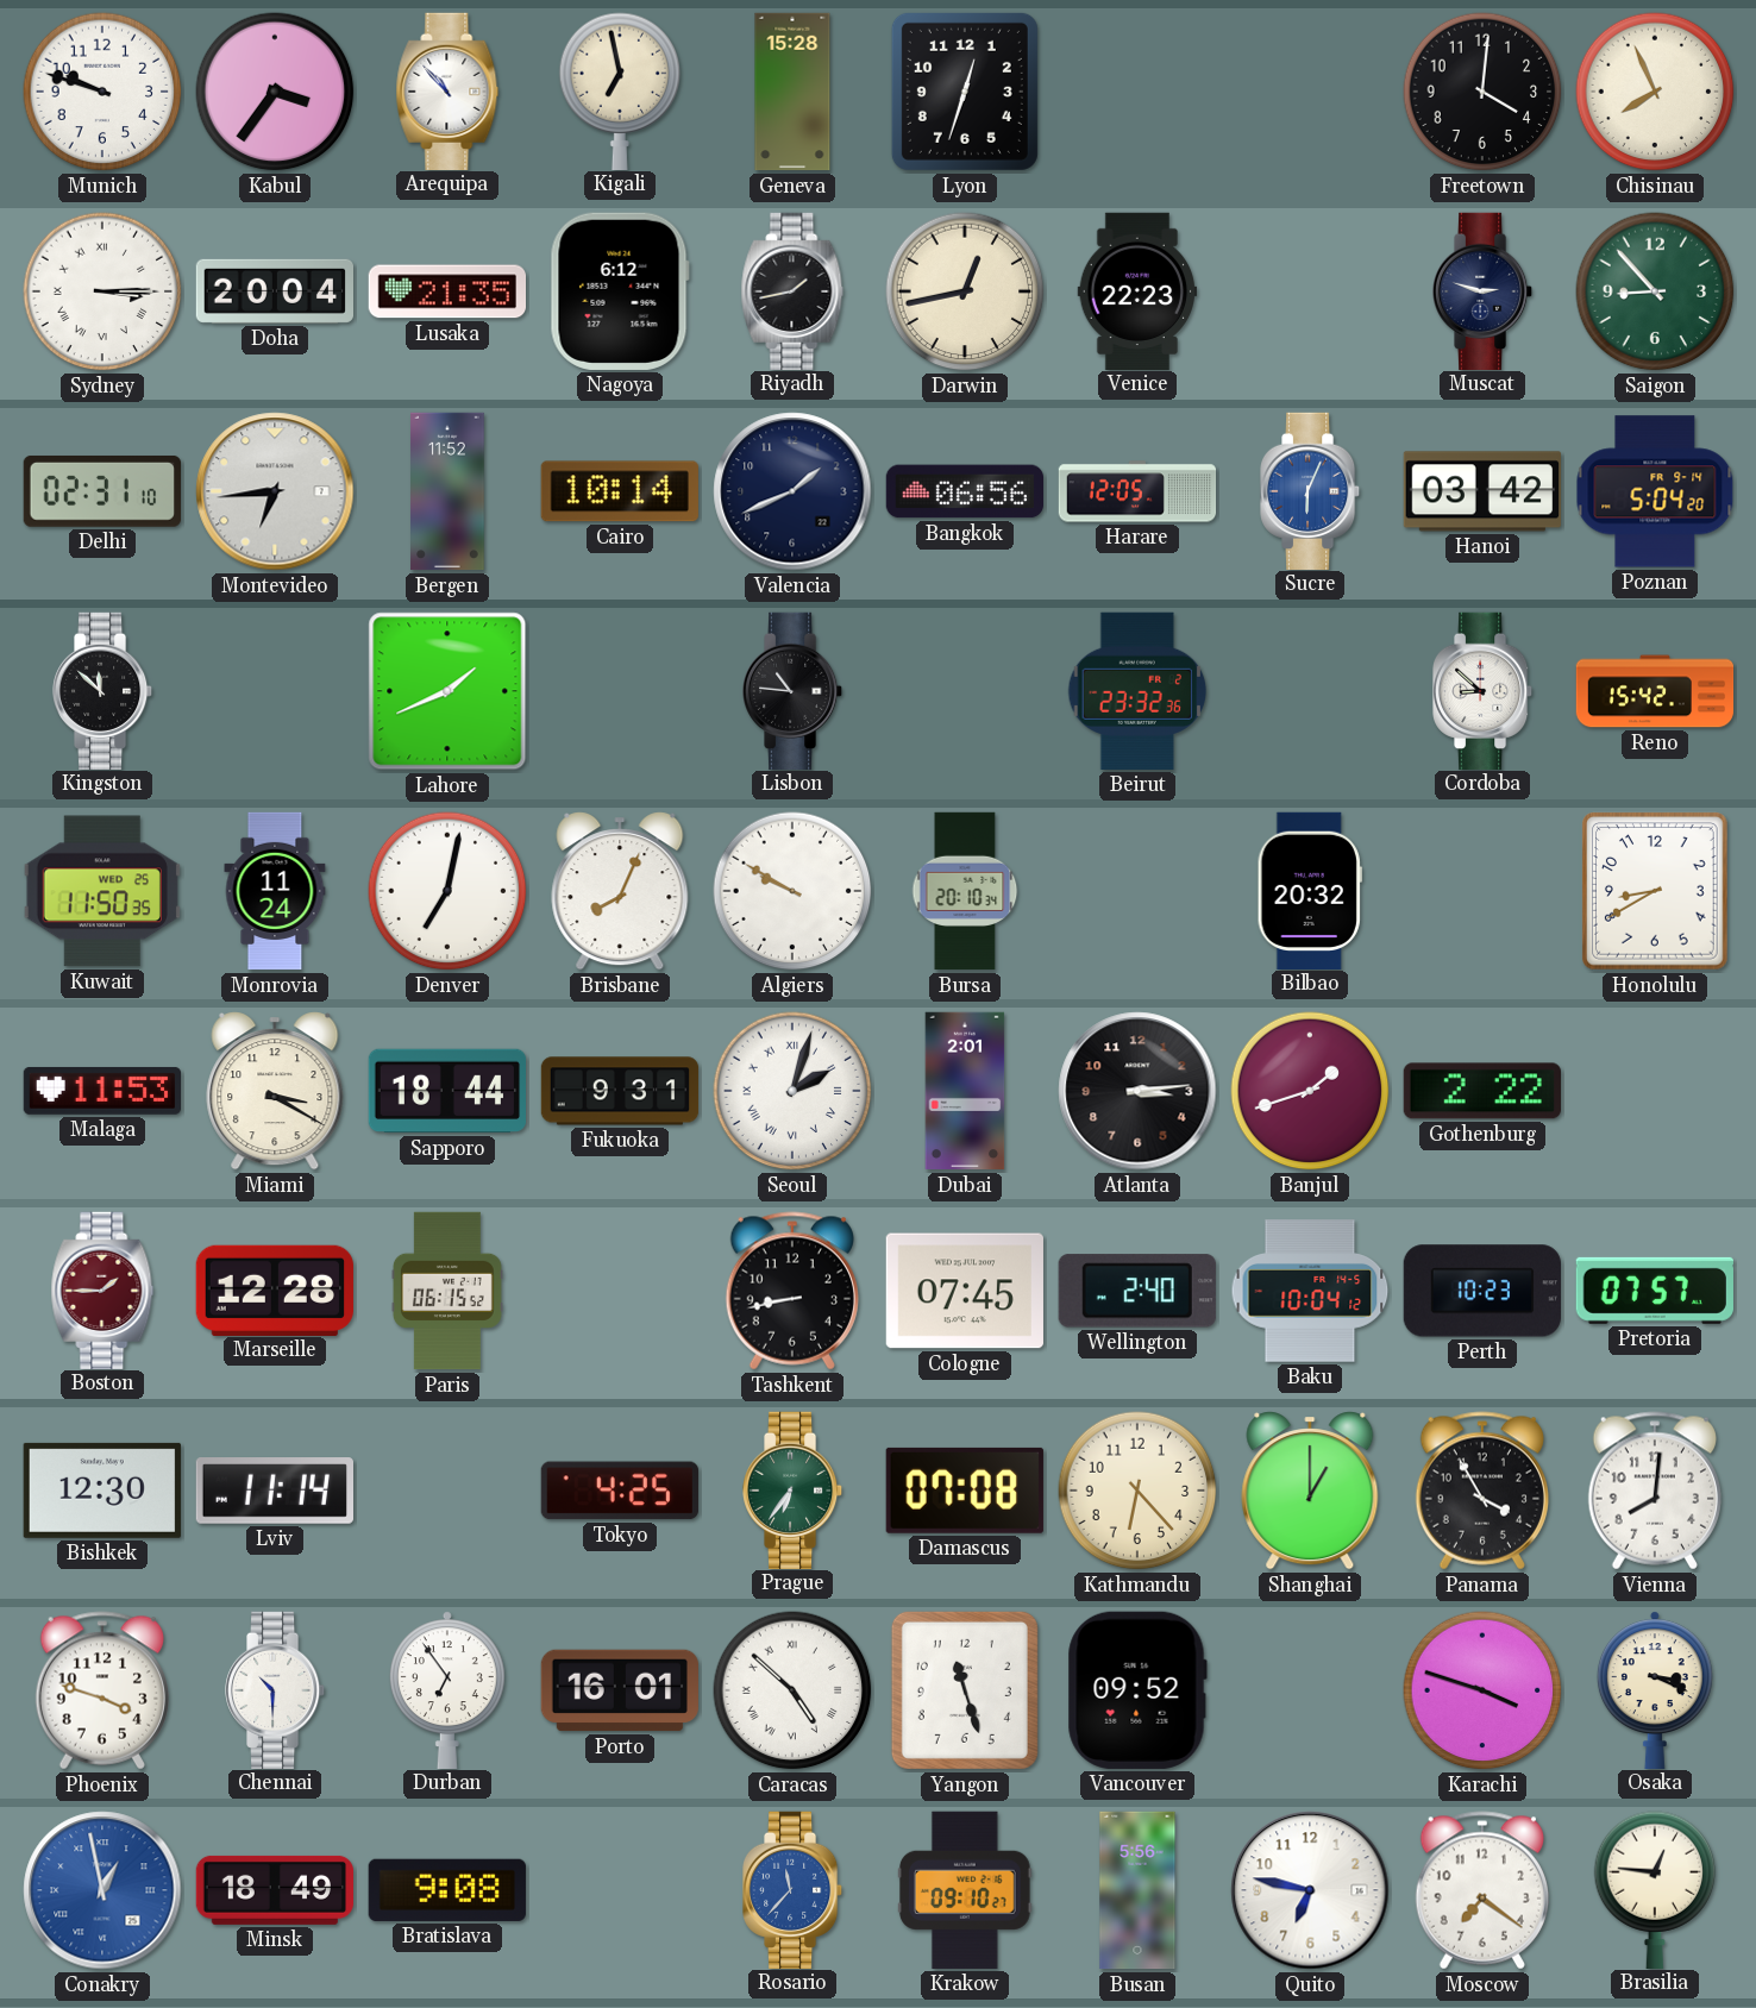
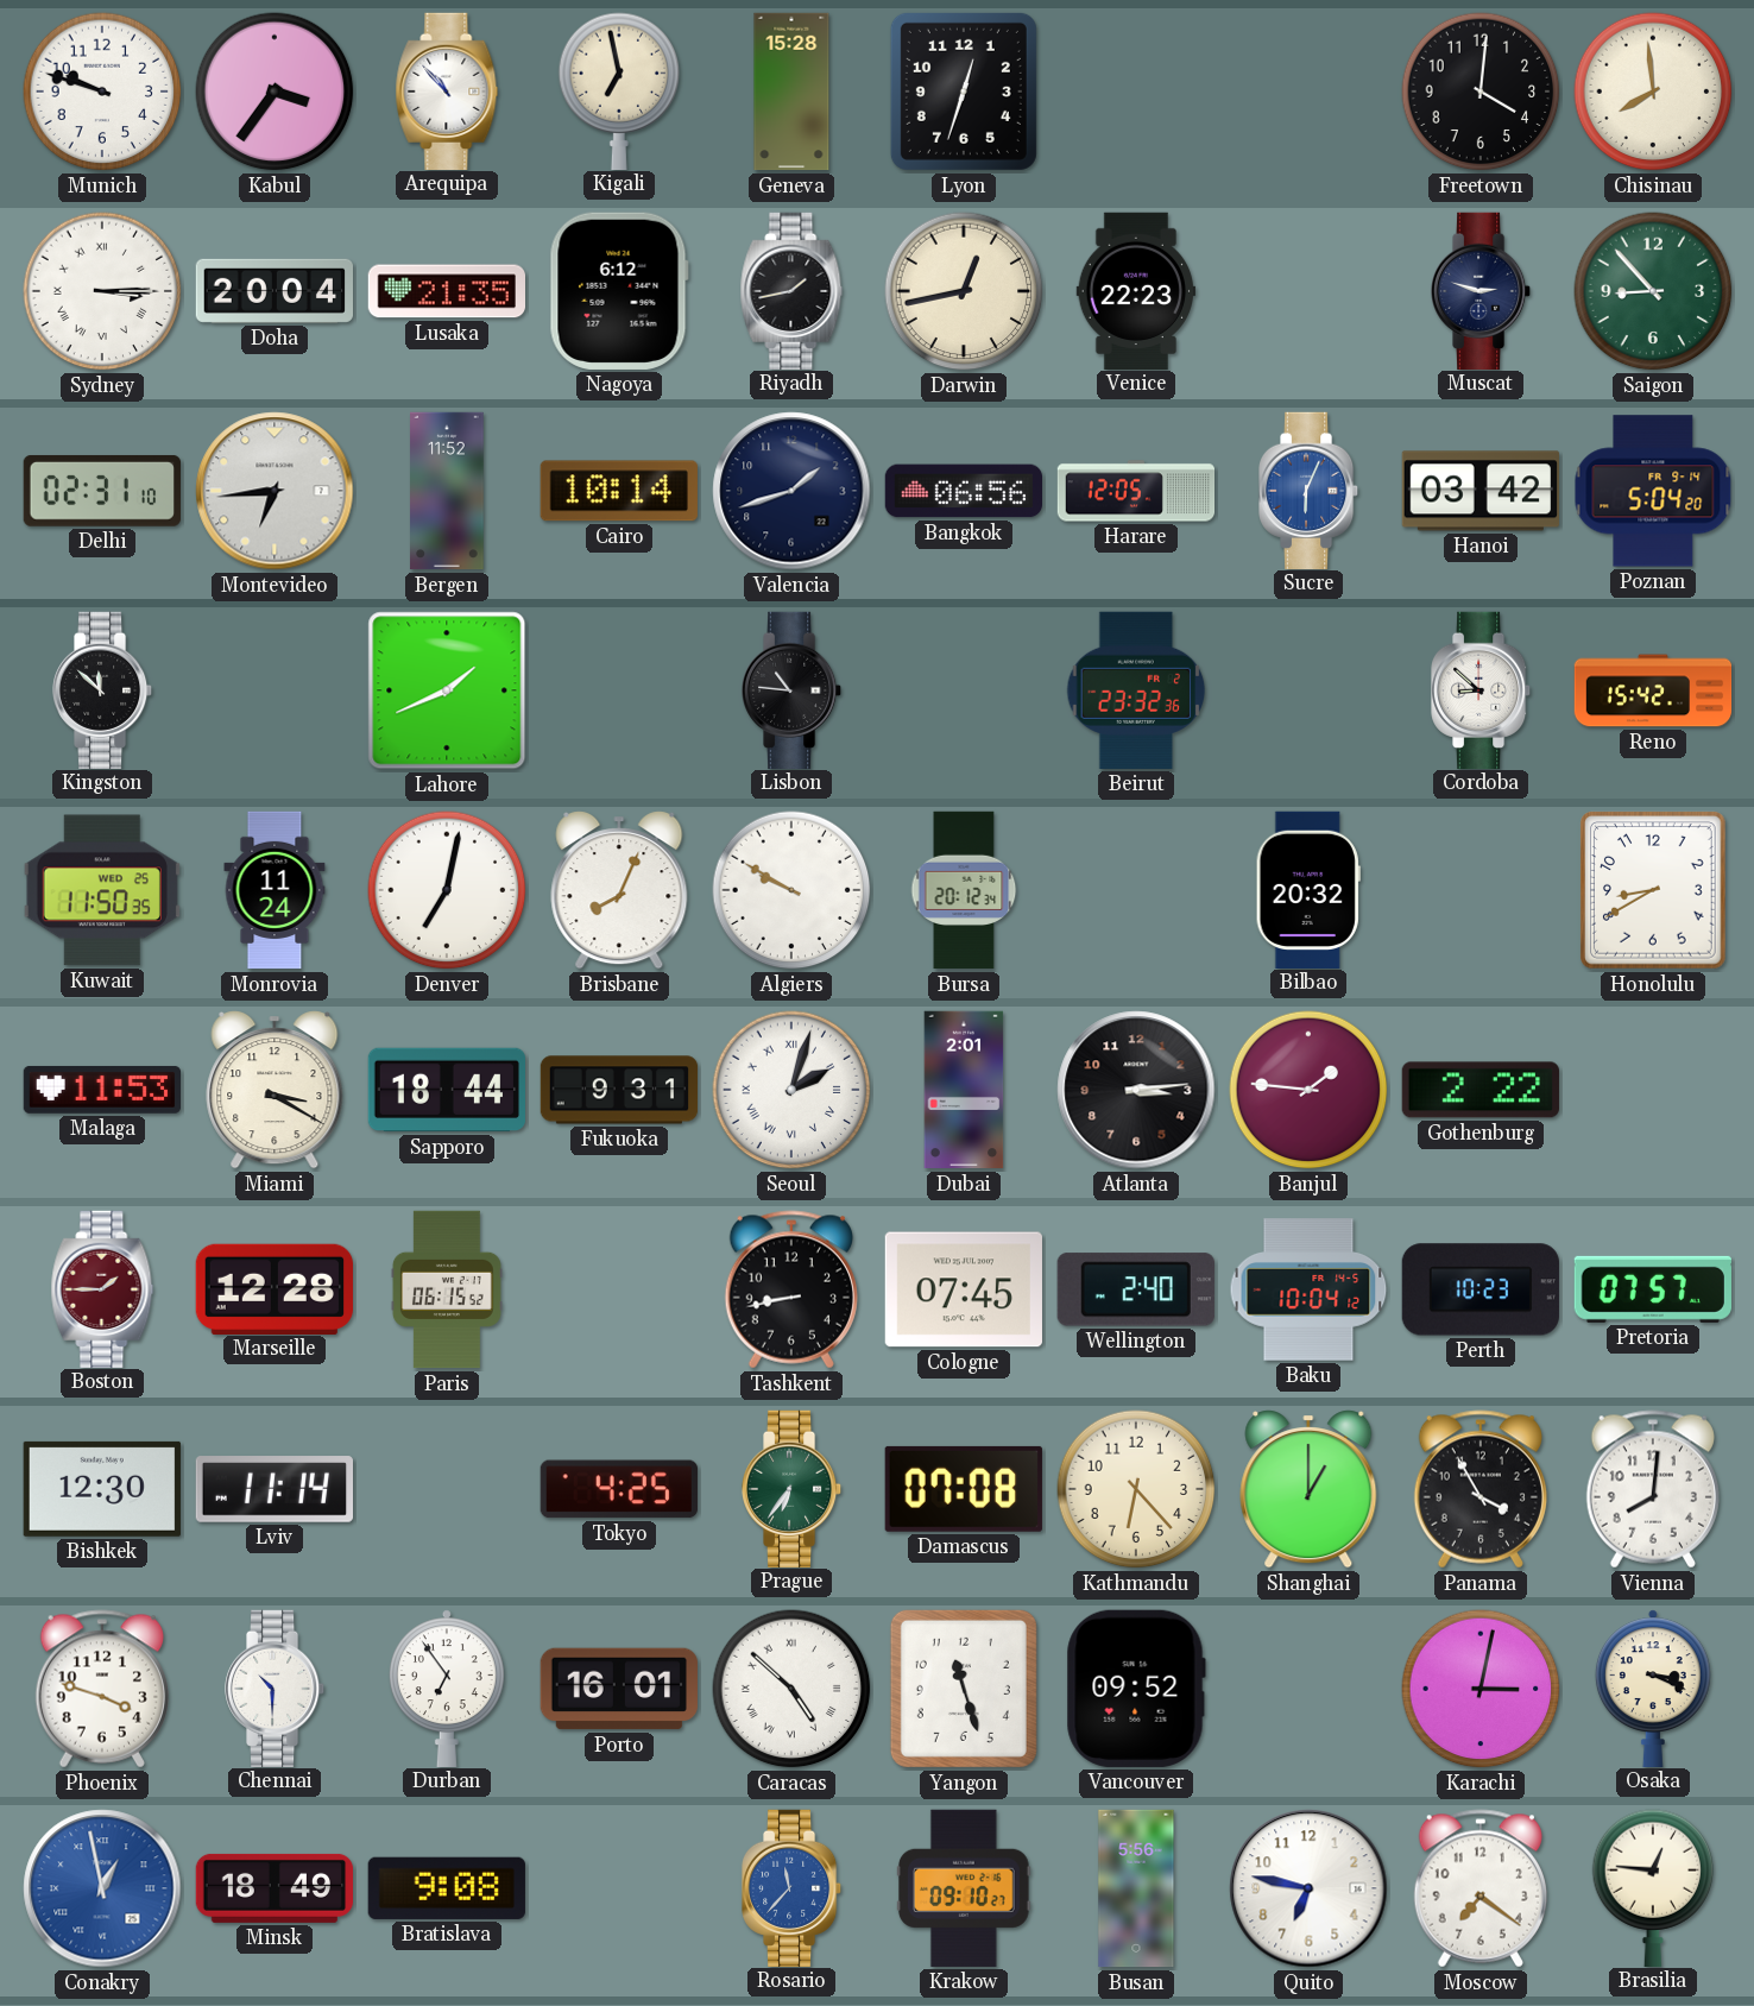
Chisinau: 7:56 -> 7:59
Valencia: 1:41 -> 1:42
Bursa: 20:10 -> 20:12
Banjul: 1:42 -> 1:46
Karachi: 3:48 -> 3:02
